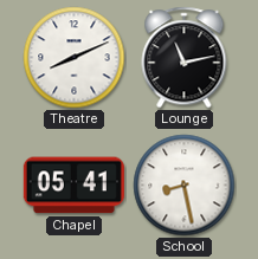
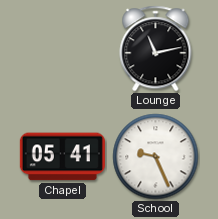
Theatre: 8:11 -> none
School: 8:28 -> 9:26
